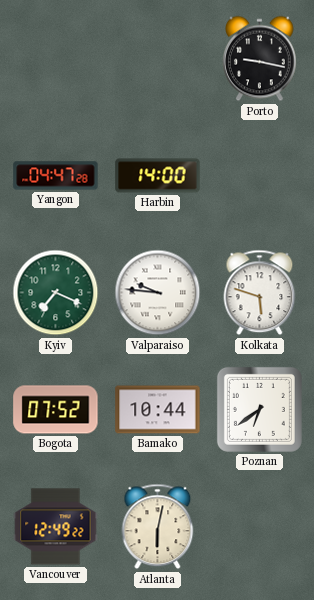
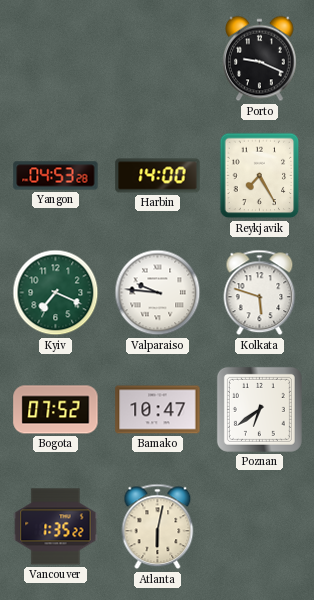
Porto: 9:17 -> 9:19
Yangon: 04:47 -> 04:53
Reykjavik: none -> 7:25
Bamako: 10:44 -> 10:47
Vancouver: 12:49 -> 1:35
